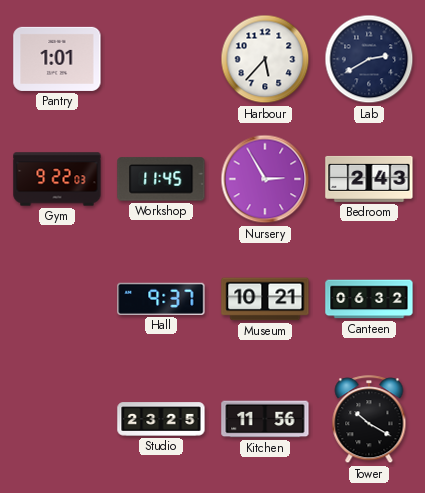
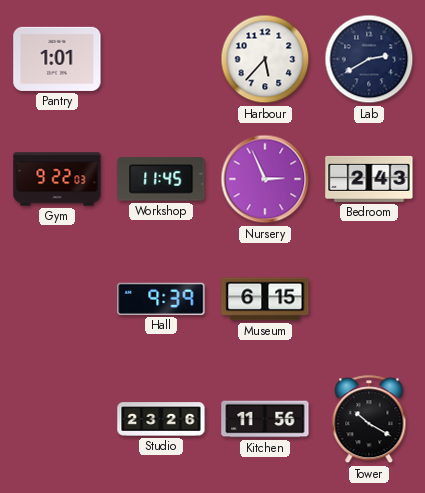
Nursery: 2:55 -> 2:56
Hall: 9:37 -> 9:39
Museum: 10:21 -> 6:15
Canteen: 06:32 -> none
Studio: 23:25 -> 23:26
